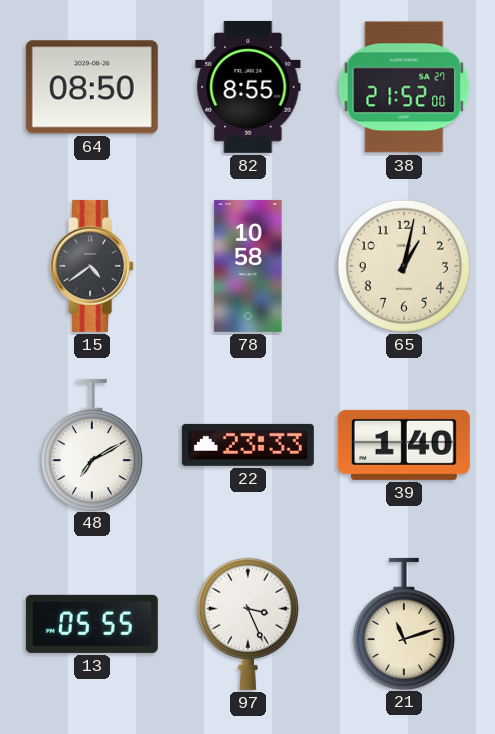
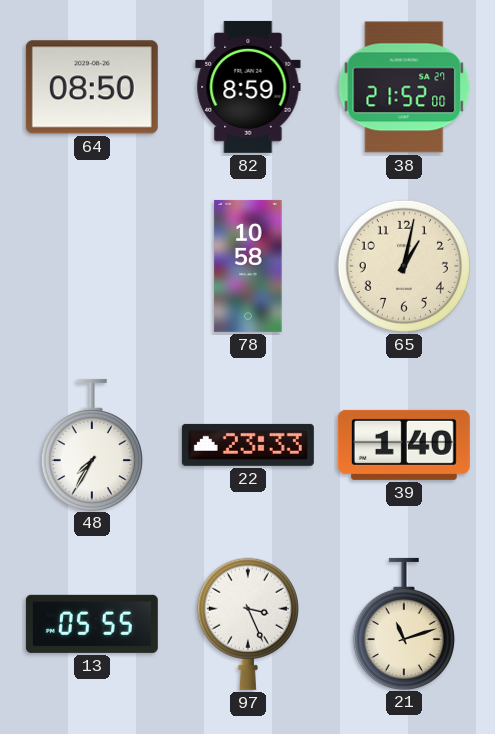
82: 8:55 -> 8:59
15: 4:39 -> none
48: 7:10 -> 7:35
